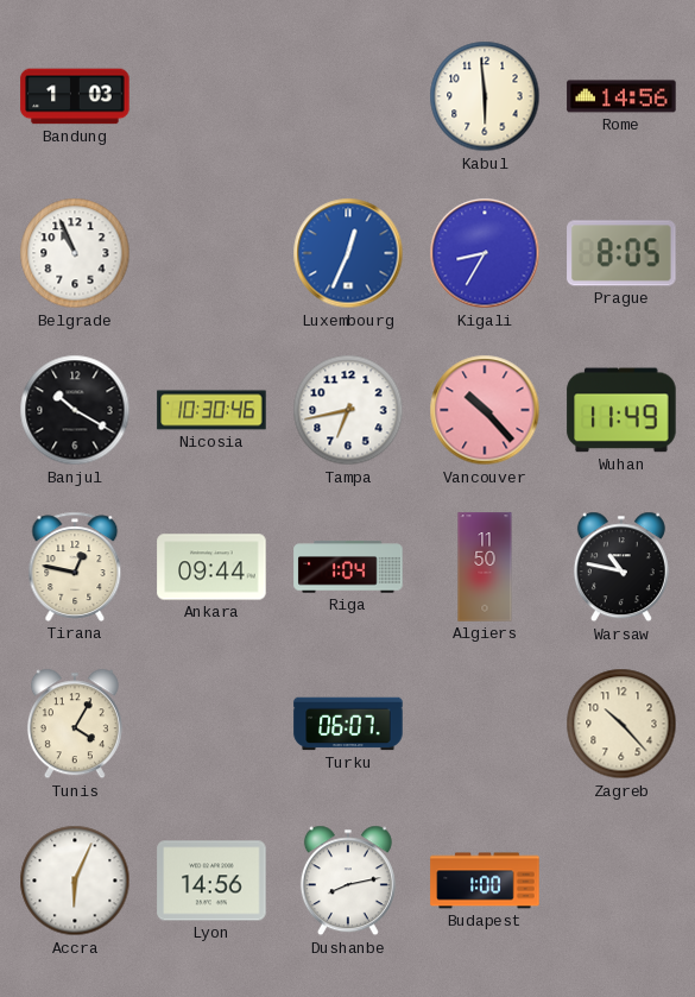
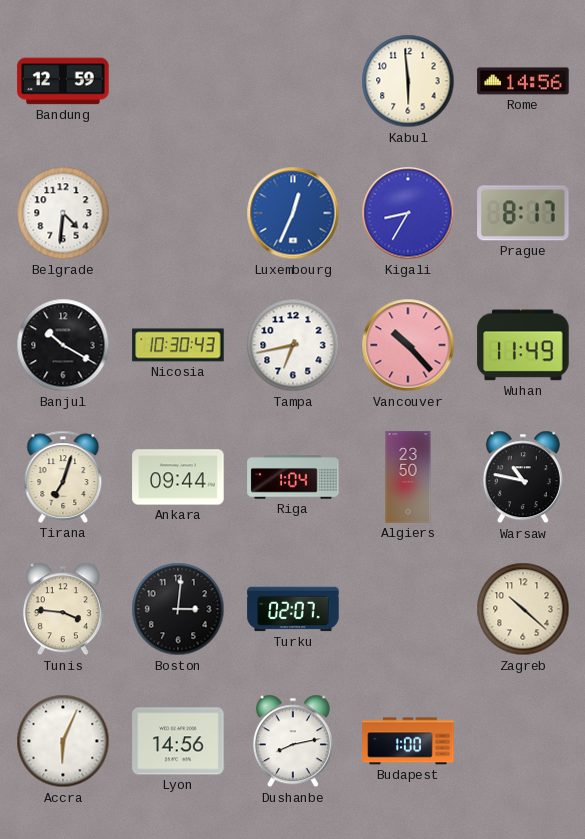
Bandung: 1:03 -> 12:59
Belgrade: 10:56 -> 4:31
Prague: 8:05 -> 8:17
Nicosia: 10:30:46 -> 10:30:43
Tirana: 12:47 -> 7:03
Algiers: 11:50 -> 23:50
Tunis: 4:05 -> 3:46
Boston: none -> 3:01
Turku: 06:07 -> 02:07
Zagreb: 10:23 -> 10:22
